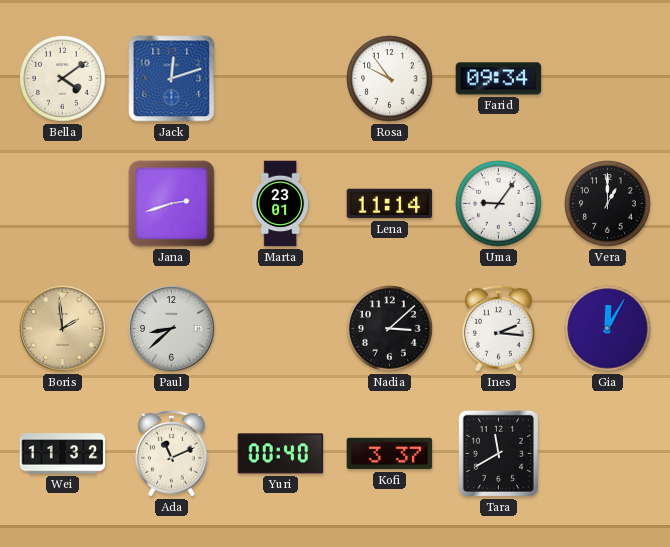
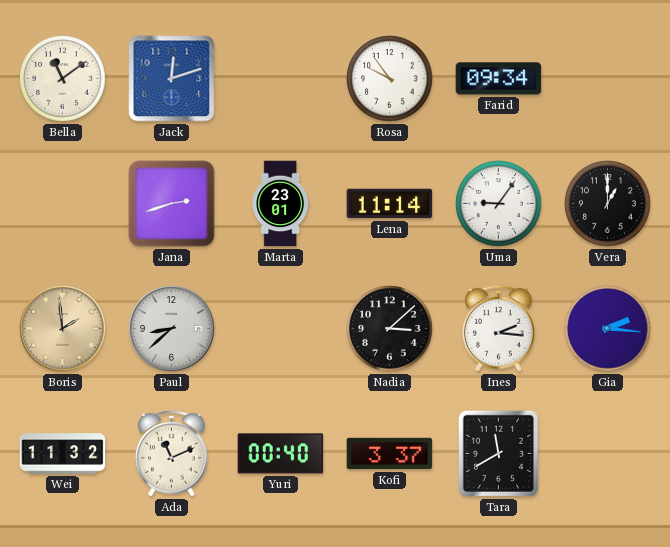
Bella: 4:09 -> 11:09
Gia: 12:05 -> 2:16
